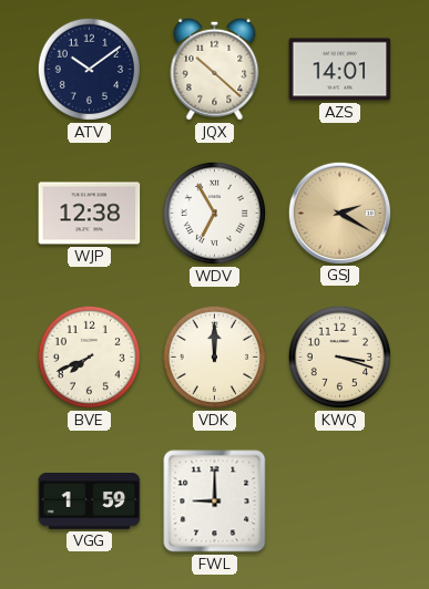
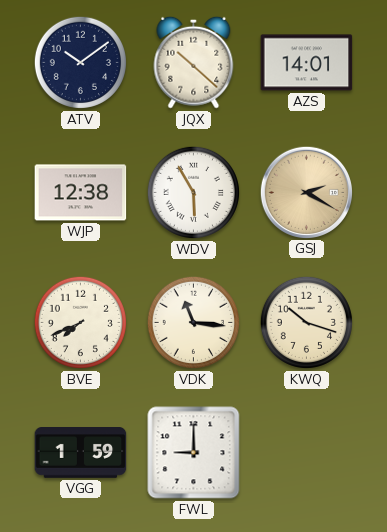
WDV: 6:55 -> 5:55
VDK: 12:00 -> 11:16
KWQ: 3:18 -> 10:18
